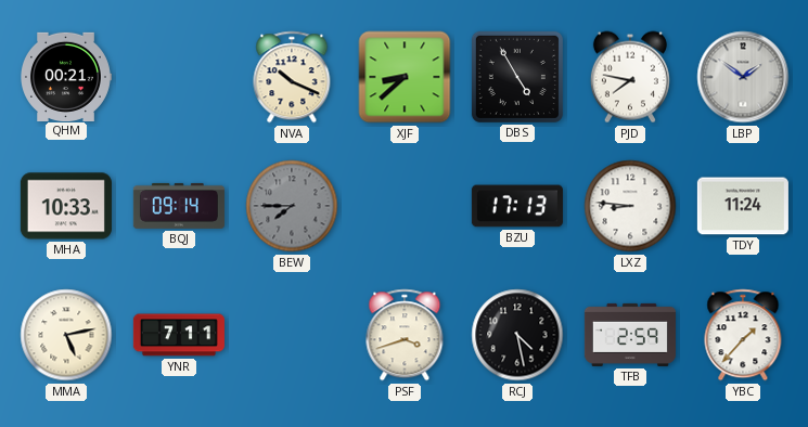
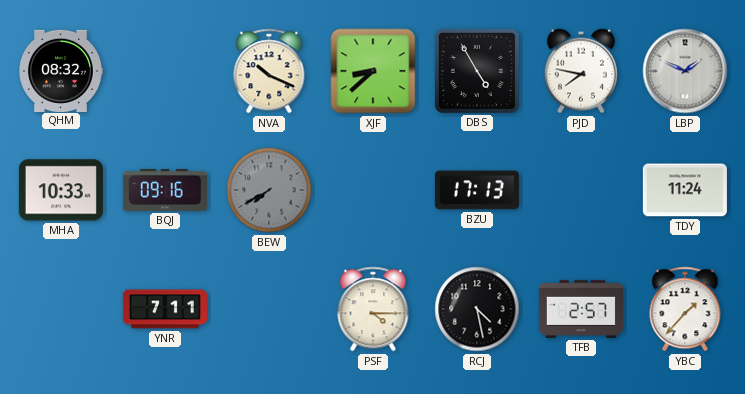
QHM: 00:21 -> 08:32
LBP: 1:51 -> 1:49
BQJ: 09:14 -> 09:16
BEW: 7:45 -> 7:40
LXZ: 8:46 -> none
MMA: 5:13 -> none
PSF: 3:42 -> 4:15
TFB: 2:59 -> 2:57
